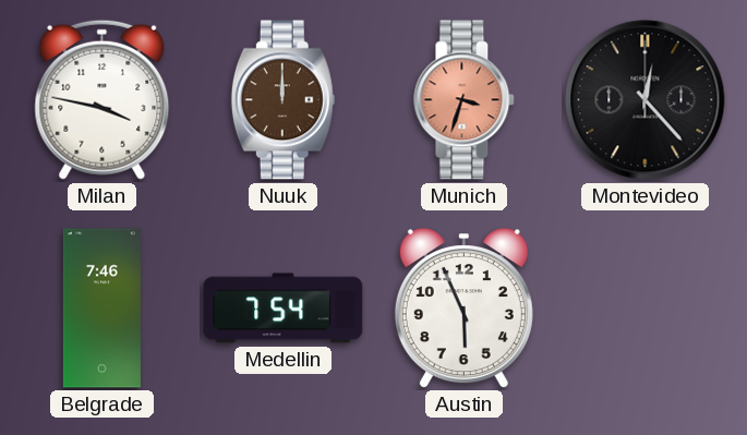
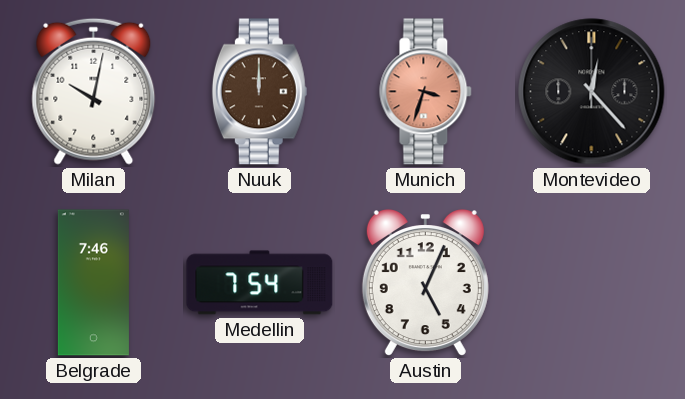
Milan: 3:47 -> 10:02
Austin: 5:56 -> 5:04
